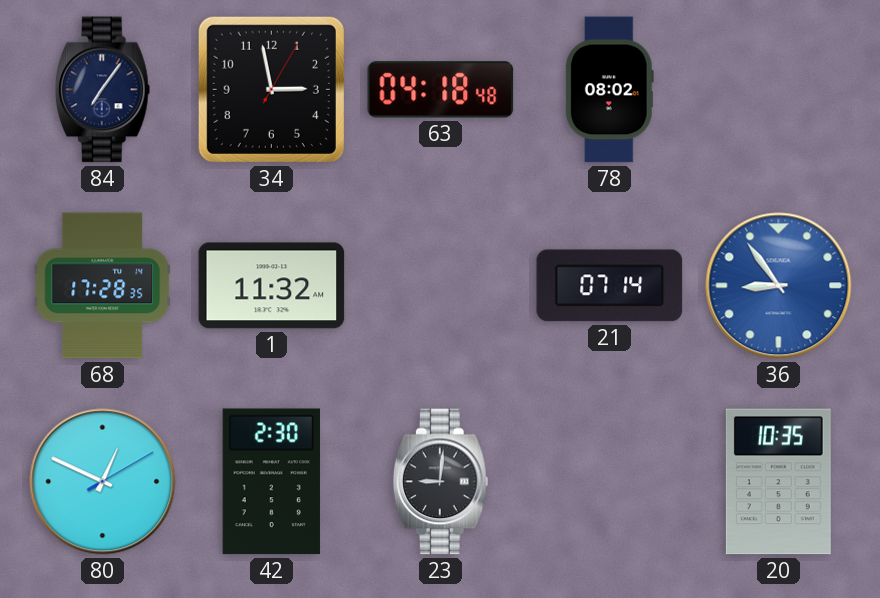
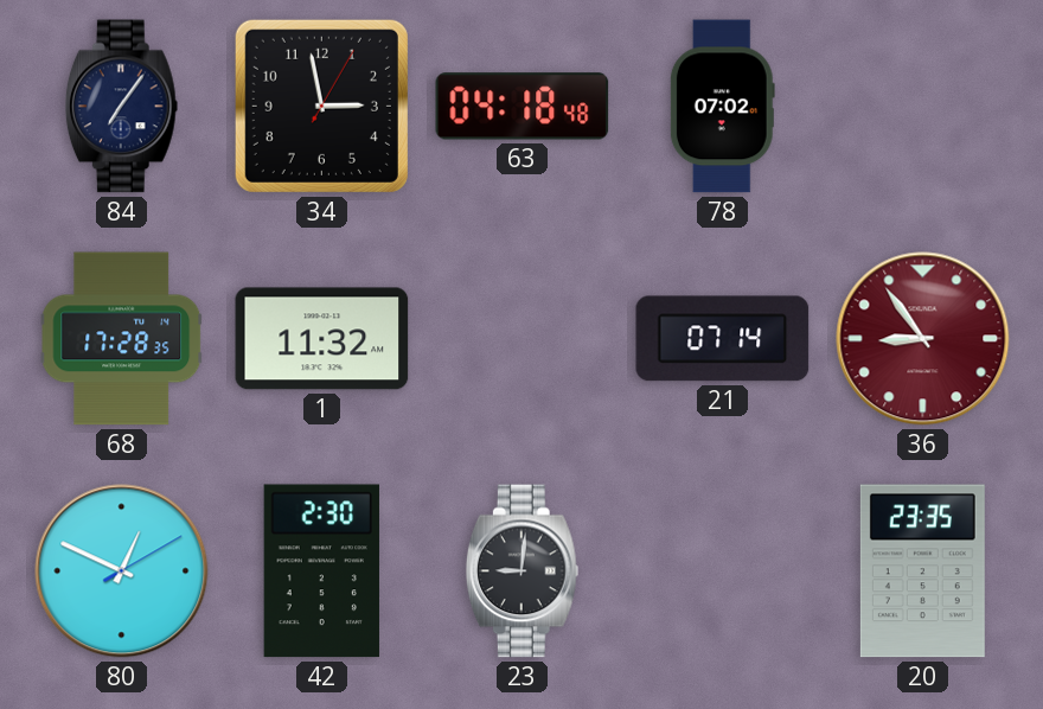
78: 08:02 -> 07:02
36 dial: blue -> burgundy
20: 10:35 -> 23:35
